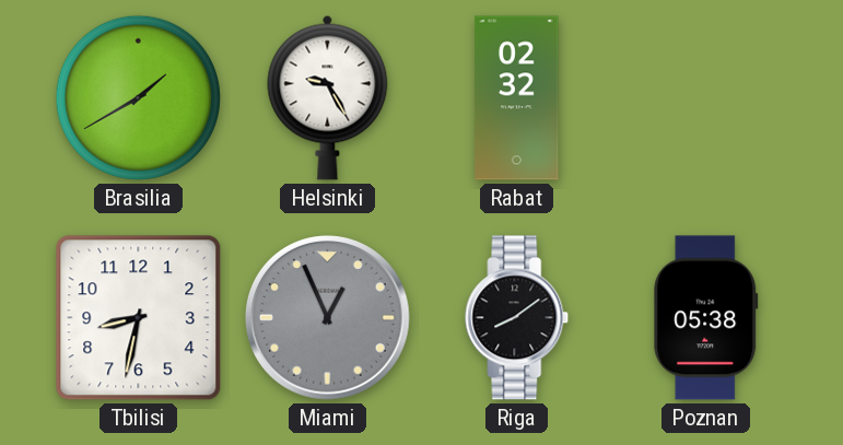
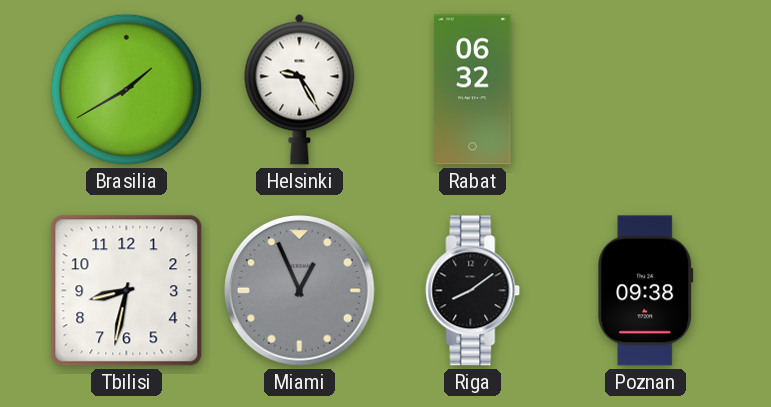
Rabat: 02:32 -> 06:32
Poznan: 05:38 -> 09:38
